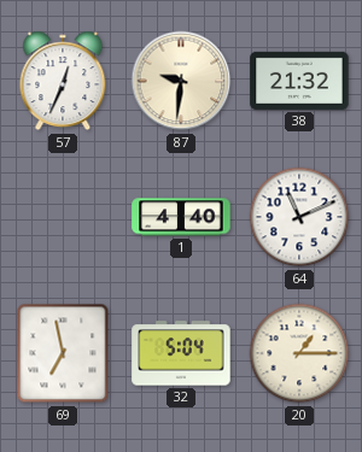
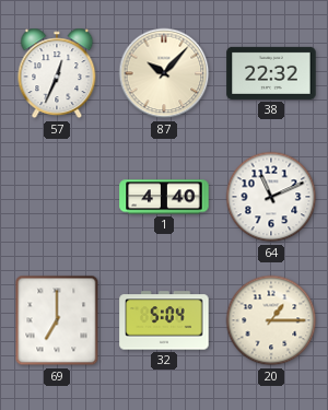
87: 9:31 -> 10:07
38: 21:32 -> 22:32
69: 6:58 -> 7:00
